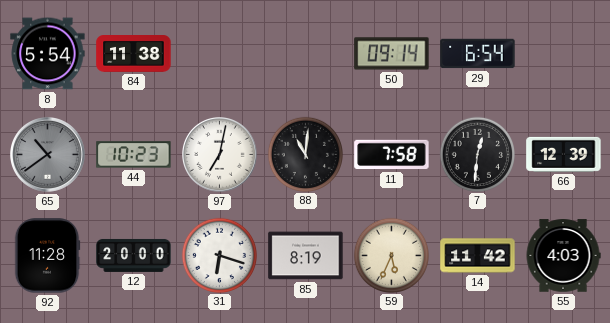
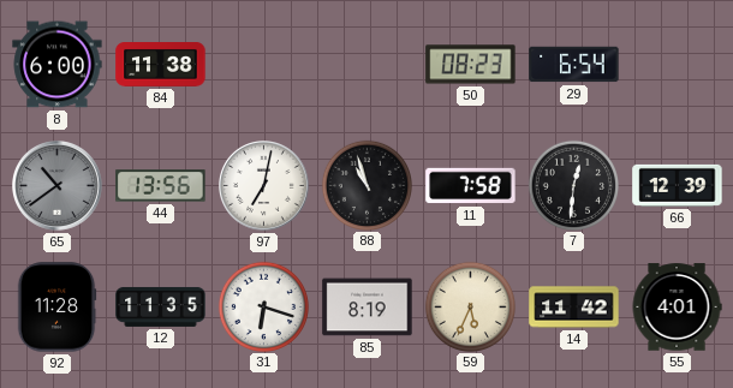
8: 5:54 -> 6:00
50: 09:14 -> 08:23
44: 10:23 -> 13:56
88: 11:01 -> 10:57
12: 20:00 -> 11:35
55: 4:03 -> 4:01
